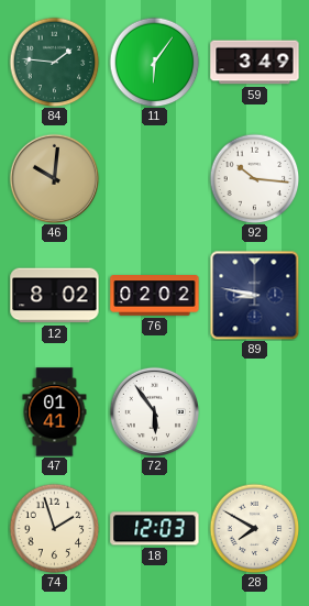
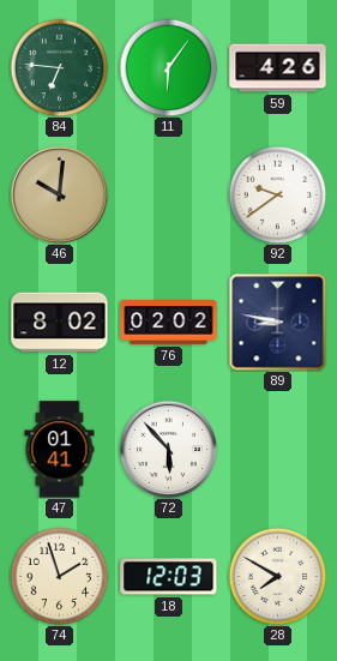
84: 1:46 -> 6:46
59: 3:49 -> 4:26
92: 10:16 -> 9:39
72: 5:54 -> 5:53
